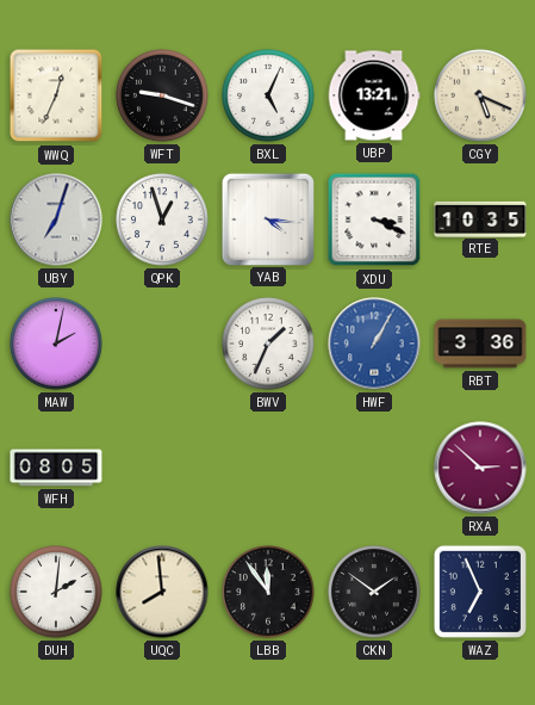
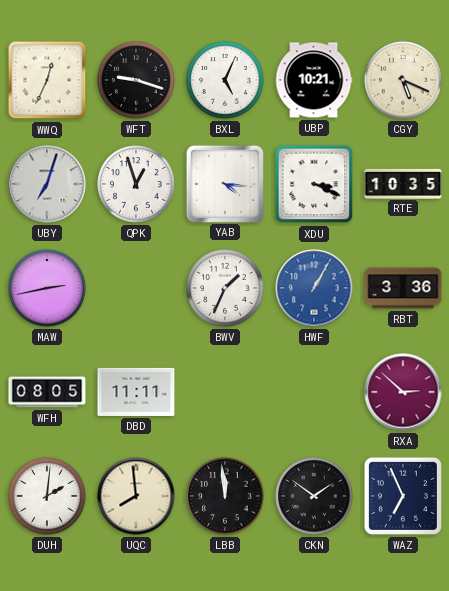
UBP: 13:21 -> 10:21
MAW: 2:02 -> 2:43
DBD: none -> 11:11
LBB: 11:54 -> 11:59
